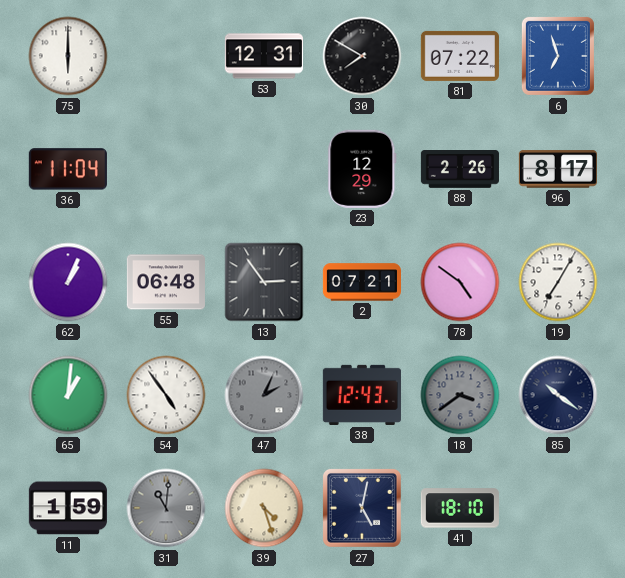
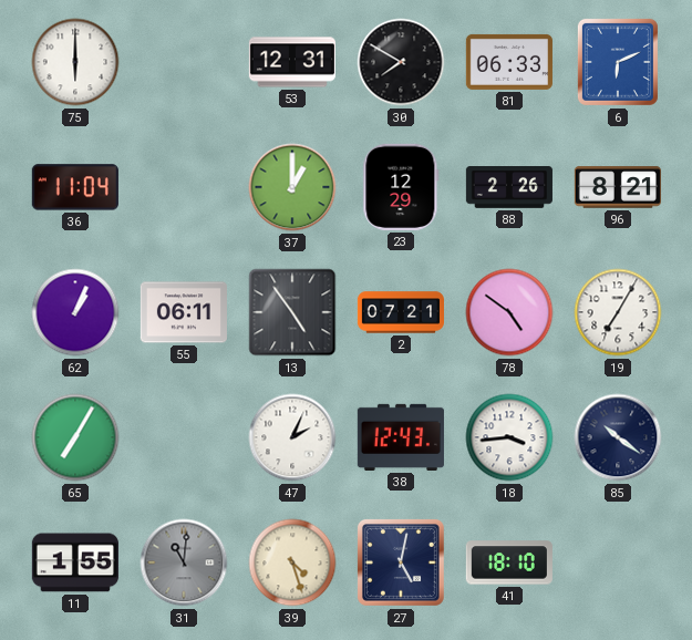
81: 07:22 -> 06:33
6: 6:57 -> 6:11
37: none -> 1:00
96: 8:17 -> 8:21
55: 06:48 -> 06:11
13: 2:54 -> 4:54
65: 1:01 -> 7:05
54: 4:54 -> none
47 dial: grey -> white
18: 3:39 -> 3:44
18 dial: grey -> white
11: 1:59 -> 1:55
